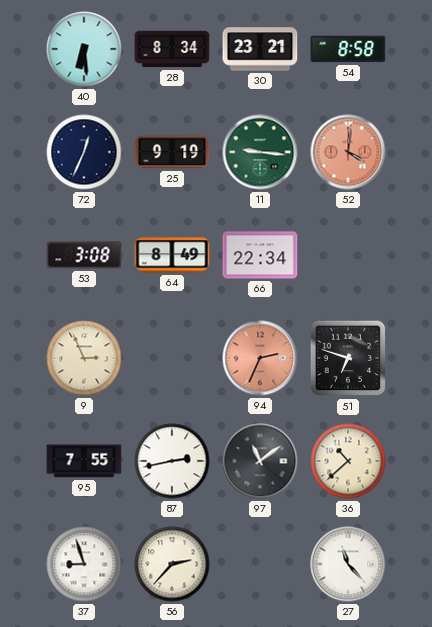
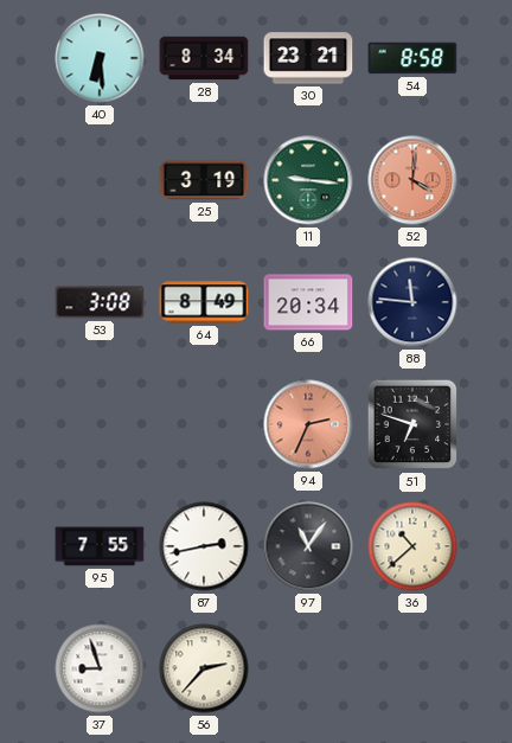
72: 12:34 -> none
25: 9:19 -> 3:19
66: 22:34 -> 20:34
88: none -> 11:46
9: 2:56 -> none
97: 11:09 -> 11:06
27: 11:23 -> none
